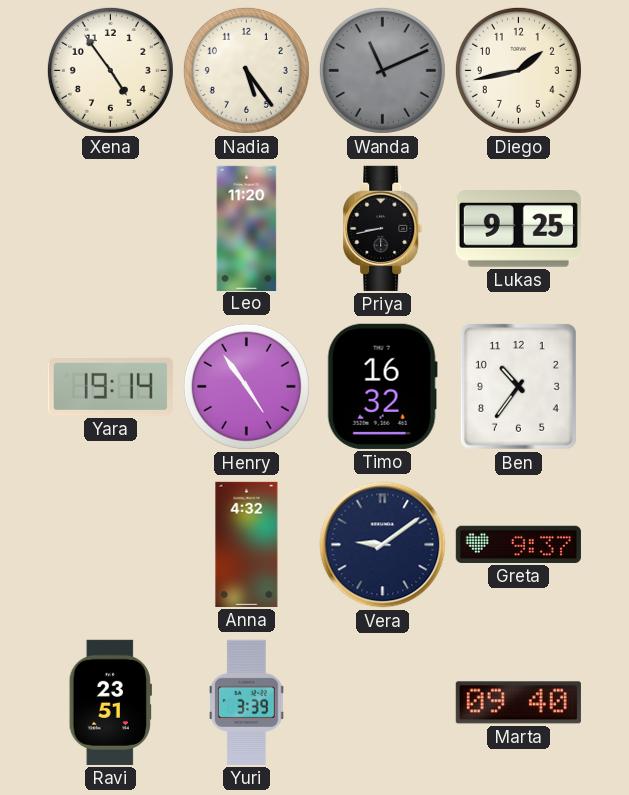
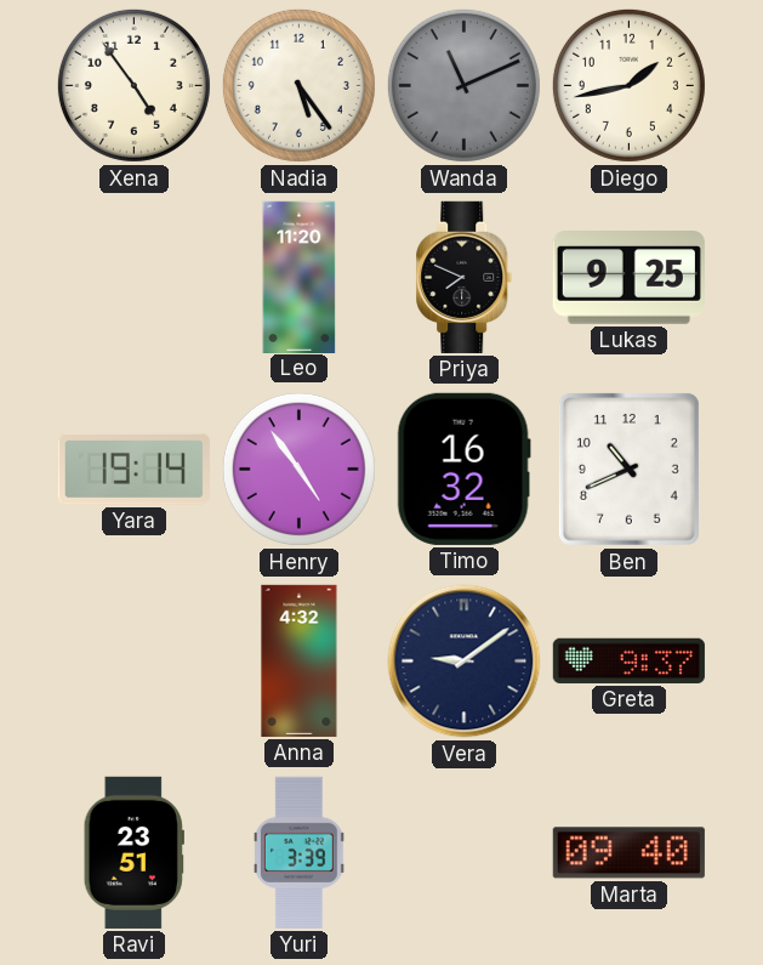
Priya: 8:43 -> 7:49
Ben: 10:36 -> 10:41
